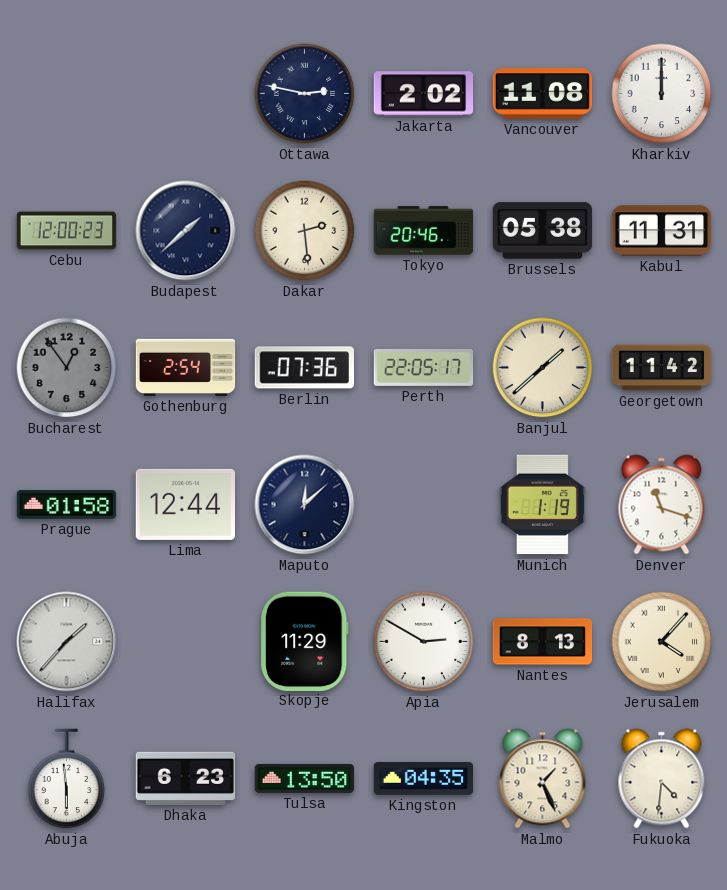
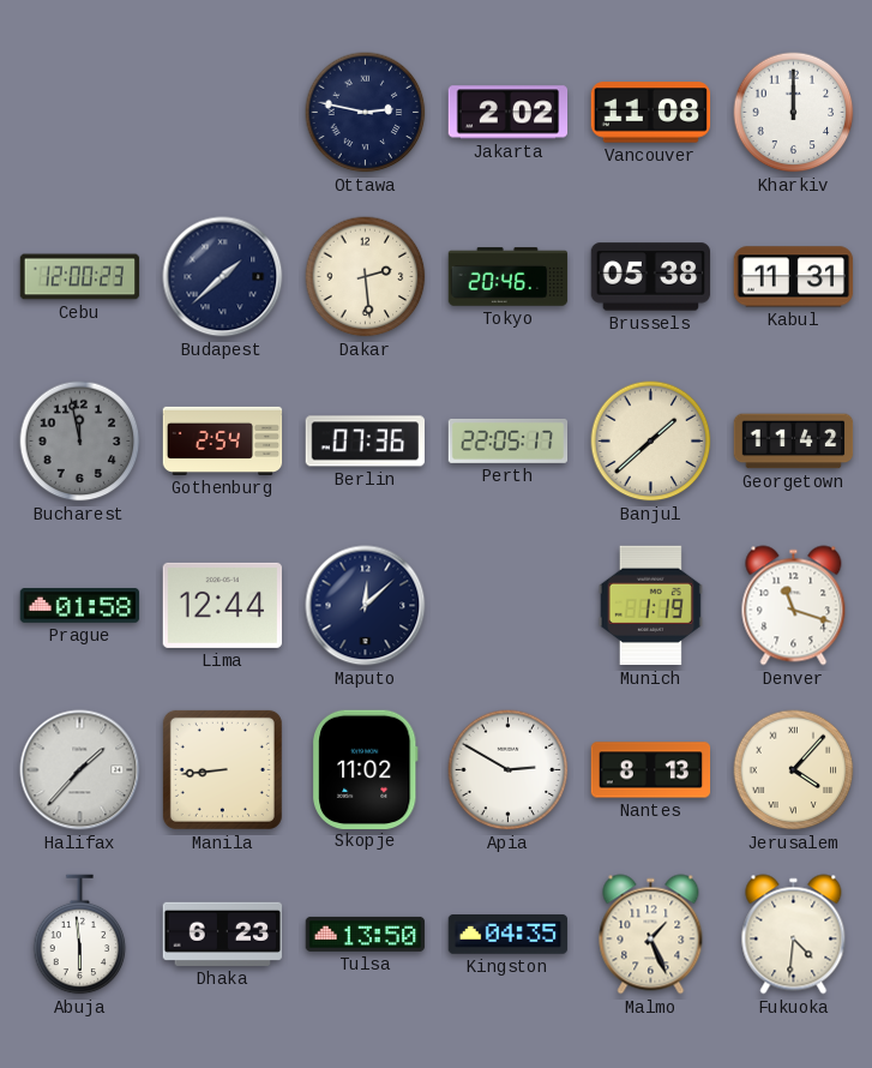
Bucharest: 12:54 -> 11:58
Manila: none -> 8:44
Skopje: 11:29 -> 11:02
